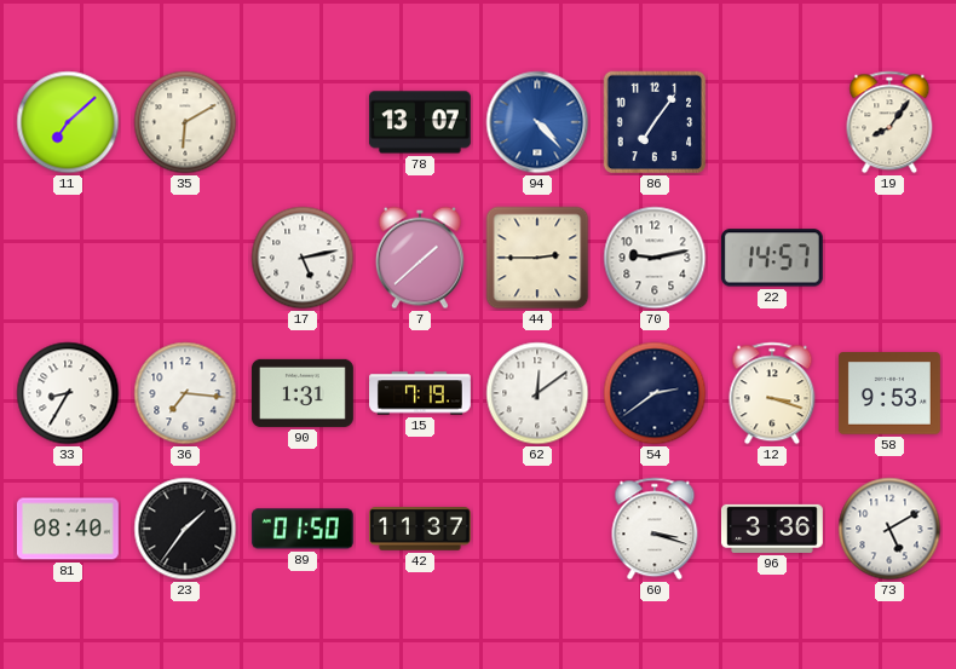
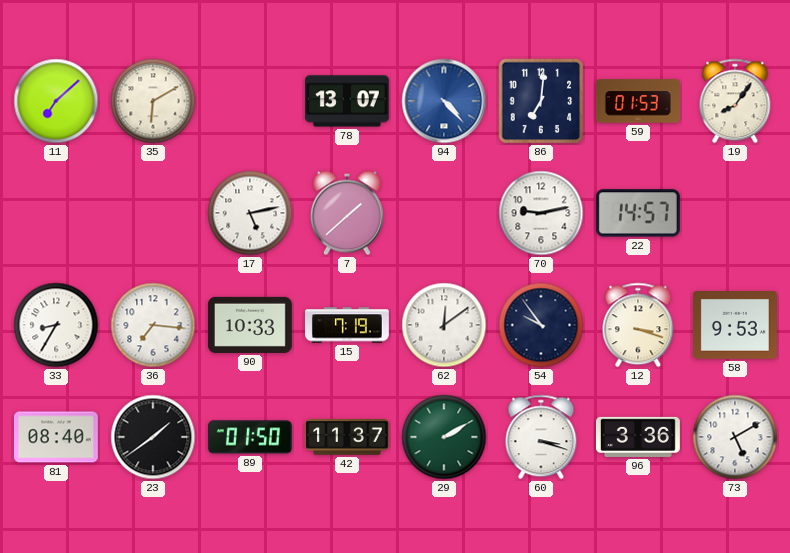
86: 7:06 -> 7:01
59: none -> 01:53
44: 2:45 -> none
90: 1:31 -> 10:33
54: 2:39 -> 9:54
23: 1:36 -> 1:39
29: none -> 2:10
